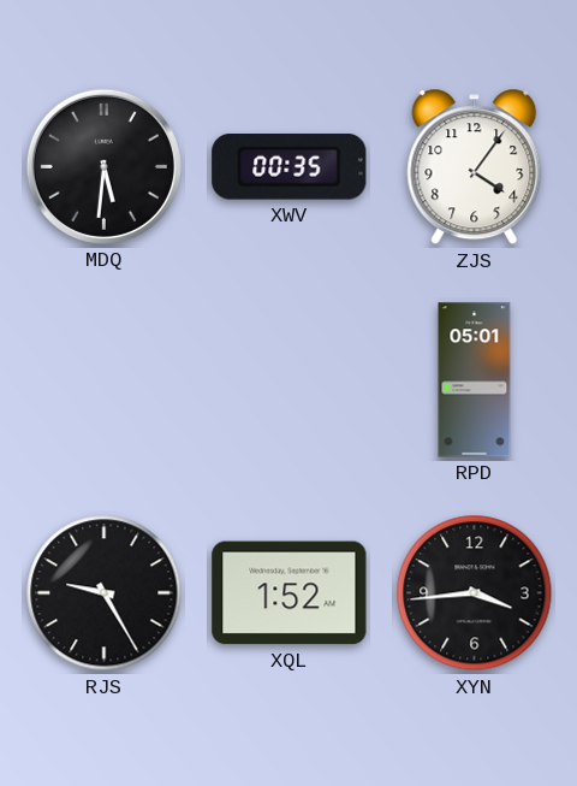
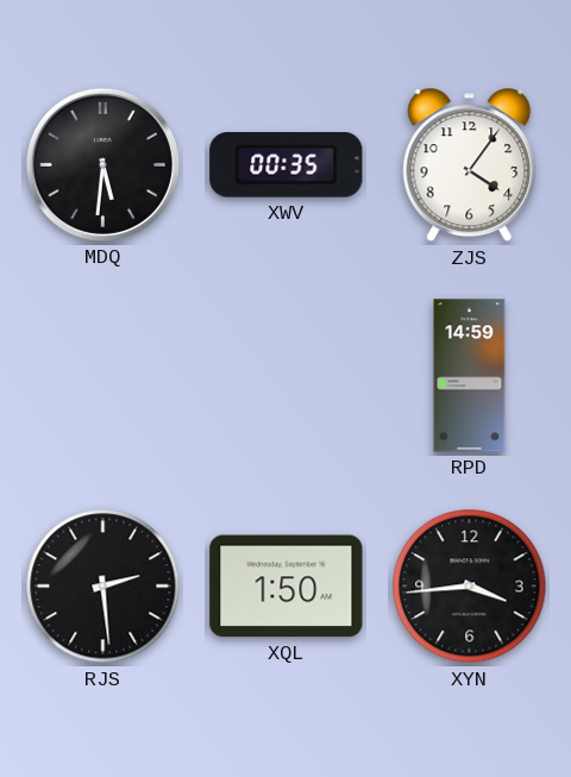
RPD: 05:01 -> 14:59
RJS: 9:25 -> 2:29
XQL: 1:52 -> 1:50
